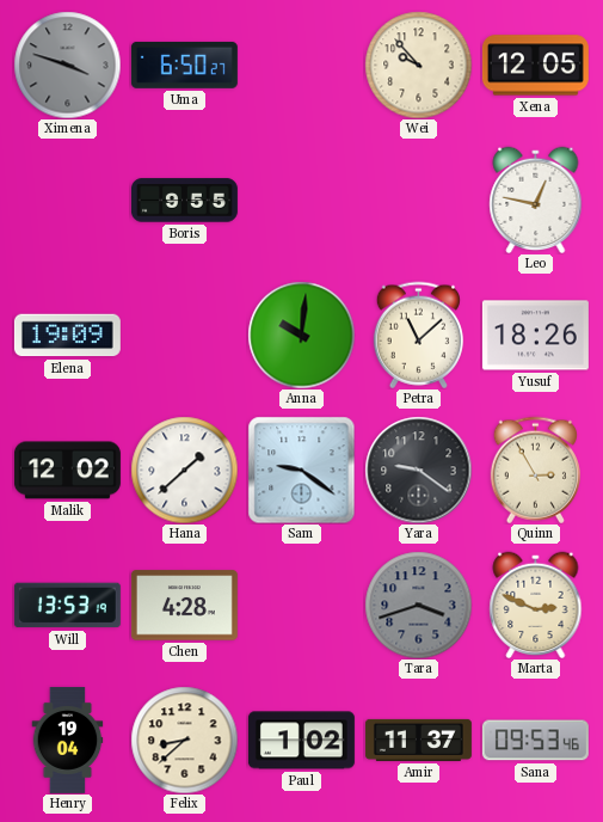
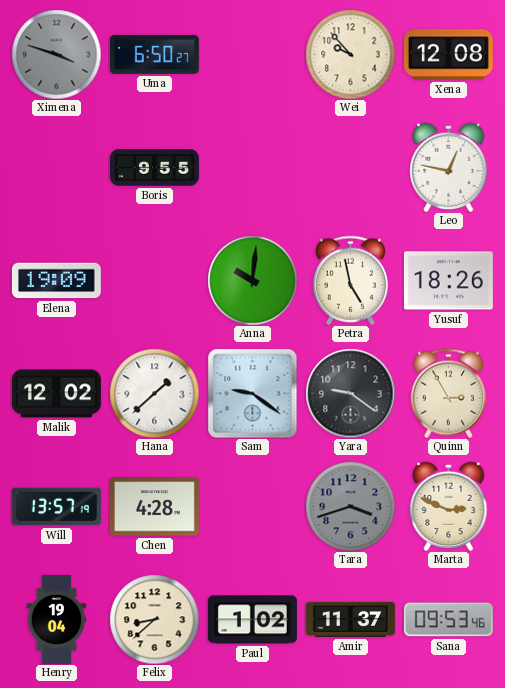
Xena: 12:05 -> 12:08
Petra: 11:08 -> 4:58
Will: 13:53 -> 13:57
